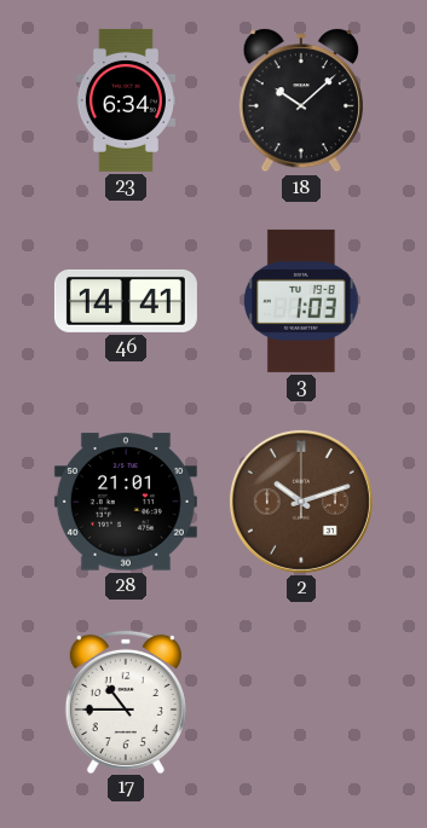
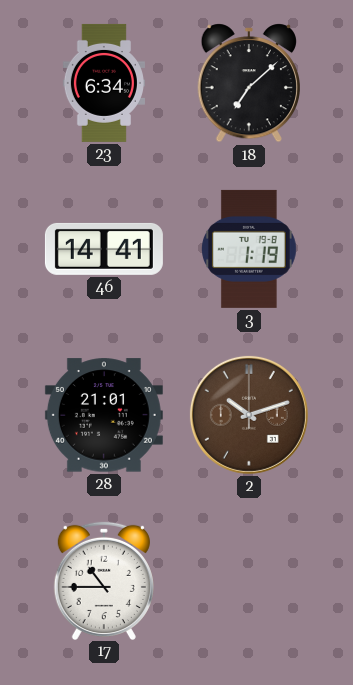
18: 10:08 -> 7:08
3: 1:03 -> 1:19
